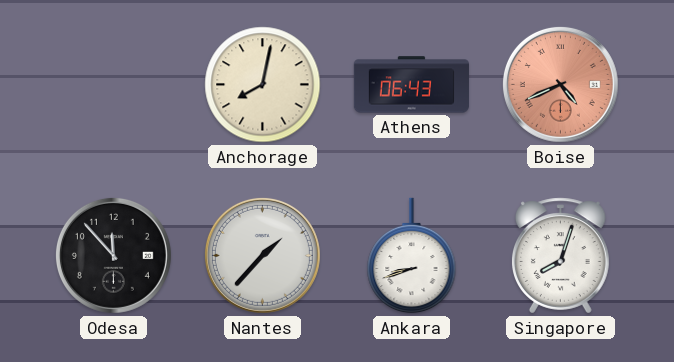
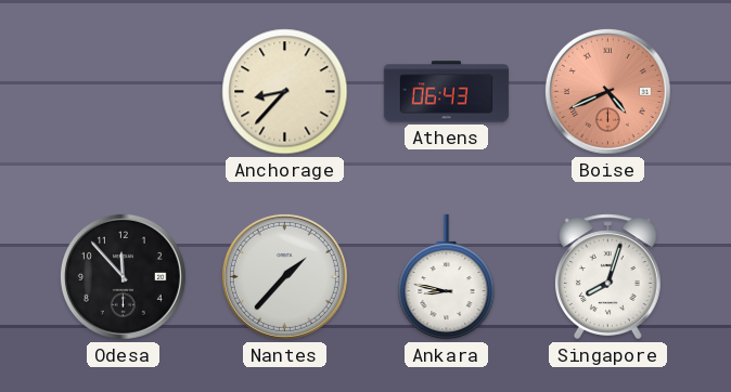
Anchorage: 8:02 -> 8:37
Ankara: 8:42 -> 8:47
